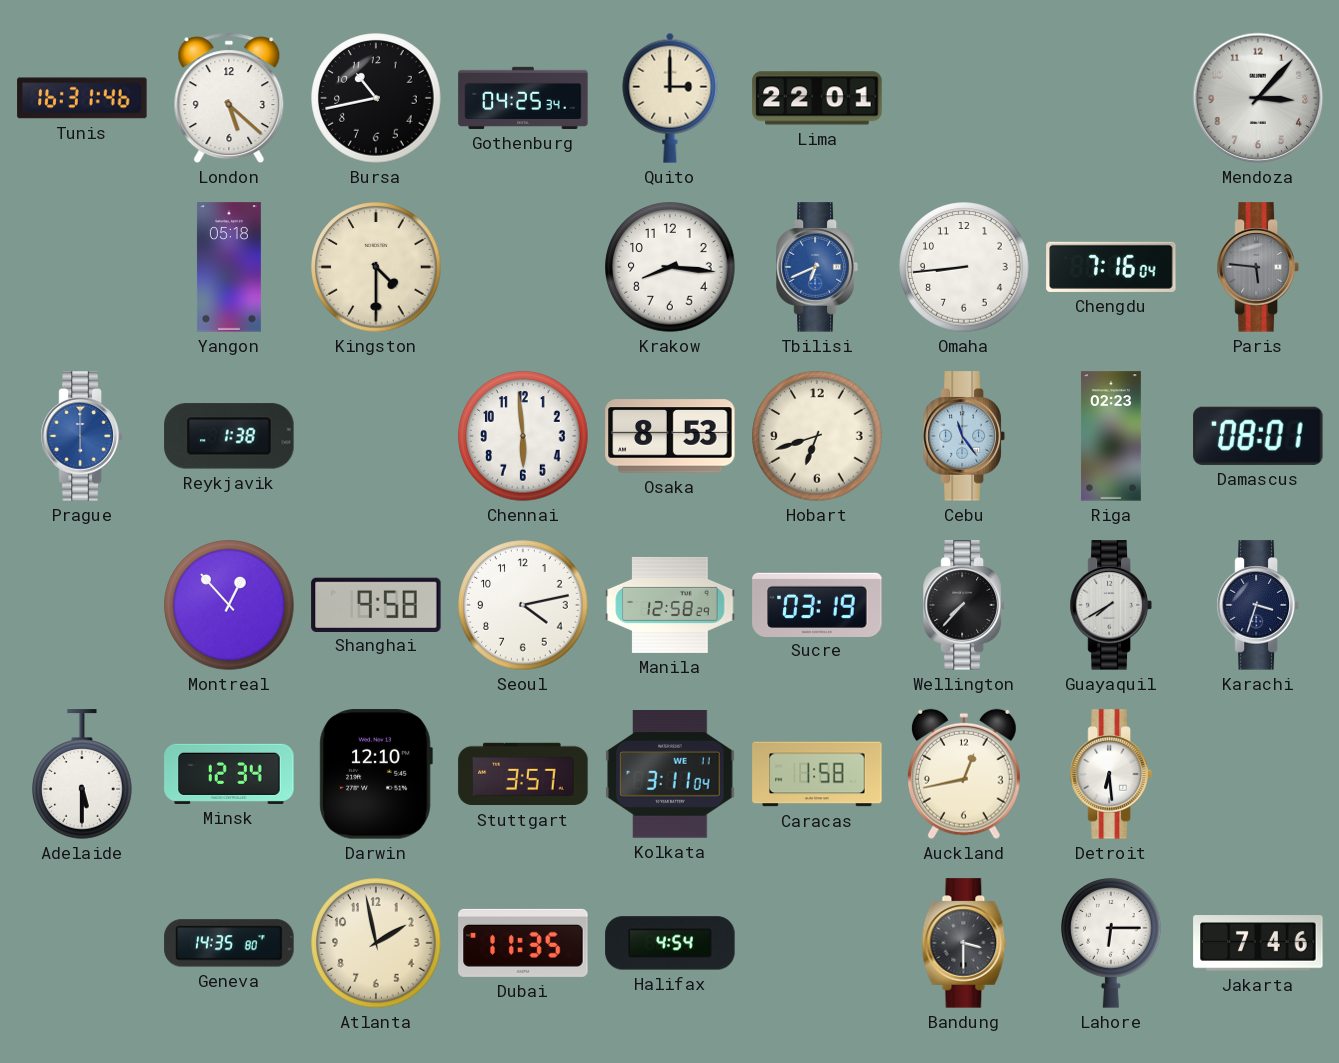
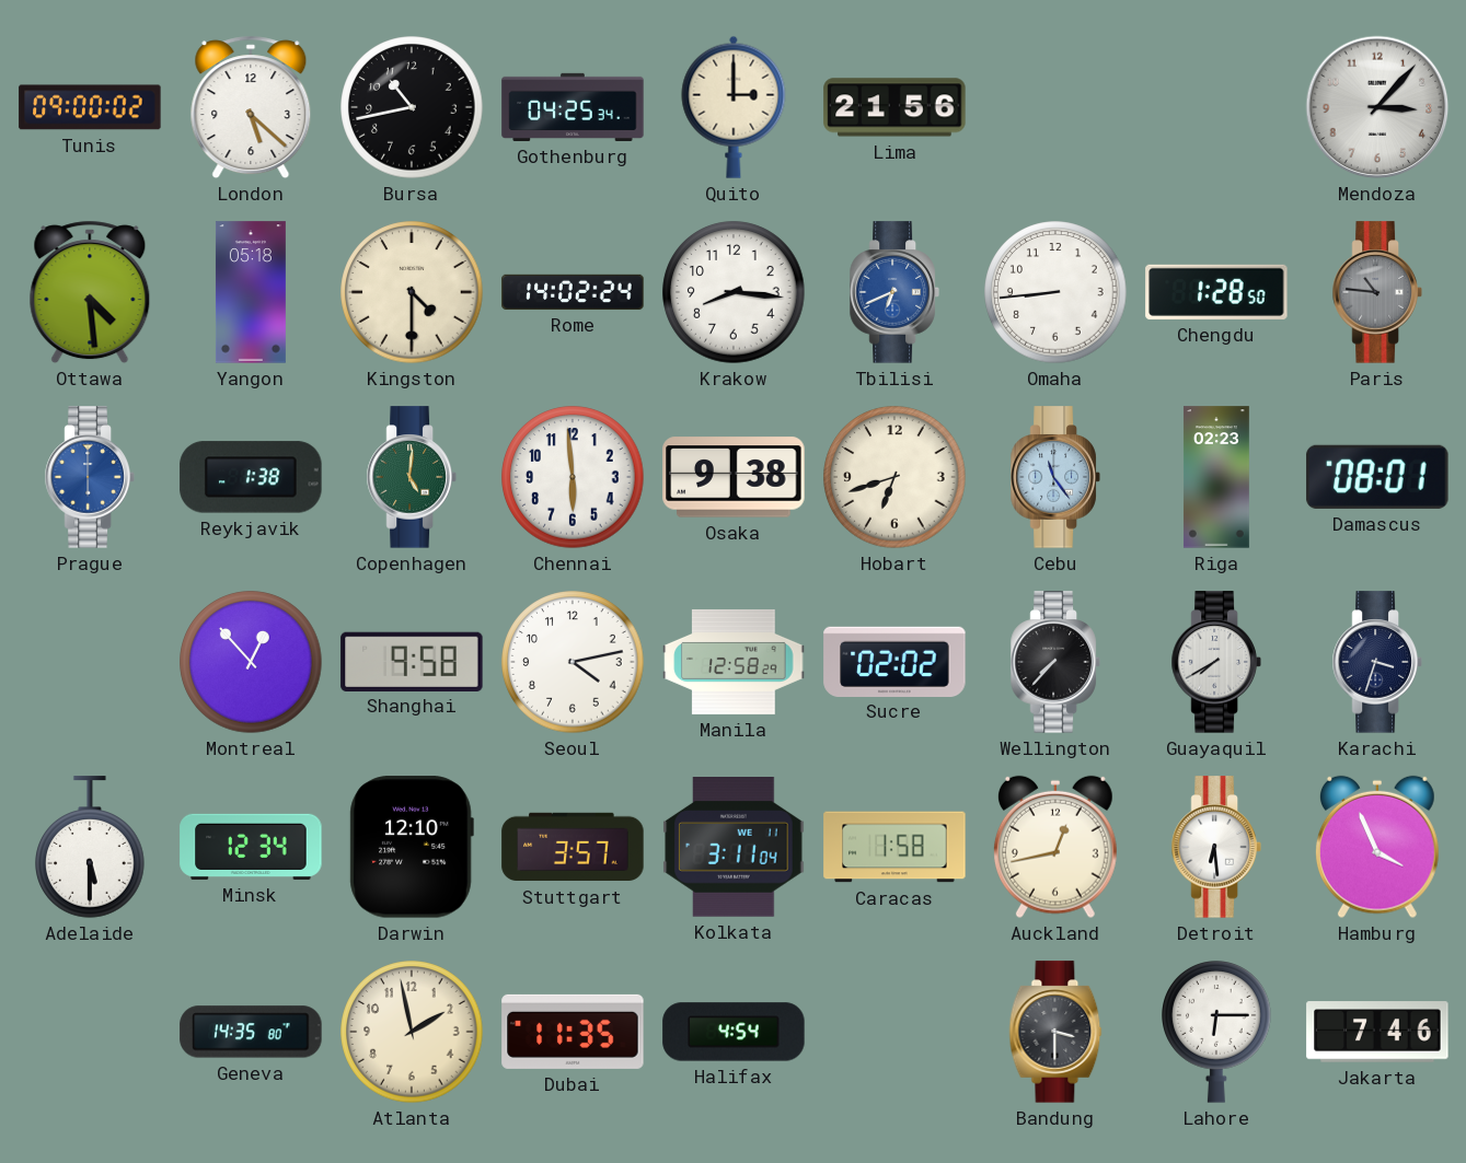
Tunis: 16:31 -> 09:00
Lima: 22:01 -> 21:56
Ottawa: none -> 4:29
Rome: none -> 14:02
Chengdu: 7:16 -> 1:28
Paris: 5:46 -> 10:46
Copenhagen: none -> 5:01
Osaka: 8:53 -> 9:38
Sucre: 03:19 -> 02:02
Hamburg: none -> 3:56
